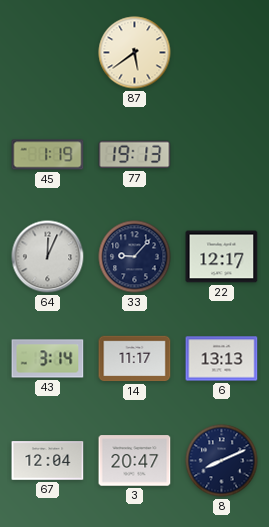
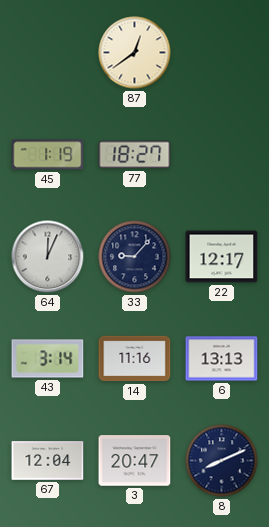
87: 5:39 -> 12:39
77: 19:13 -> 18:27
14: 11:17 -> 11:16
